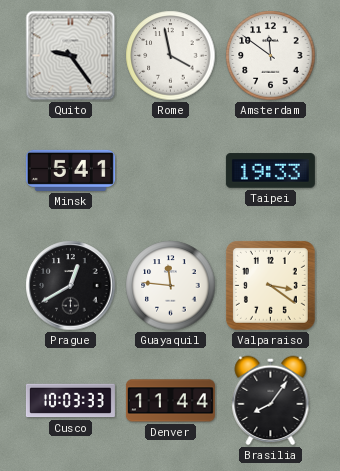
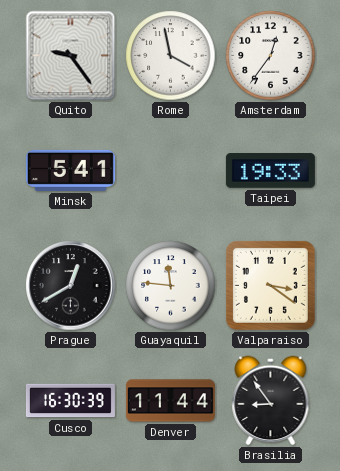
Amsterdam: 11:51 -> 12:36
Cusco: 10:03 -> 16:30
Brasilia: 8:06 -> 8:54
